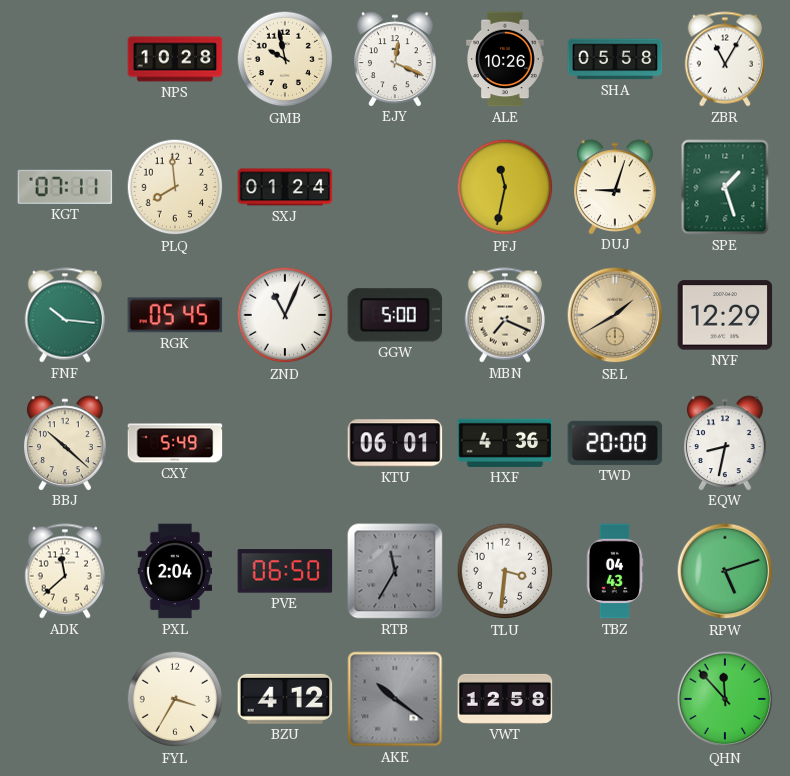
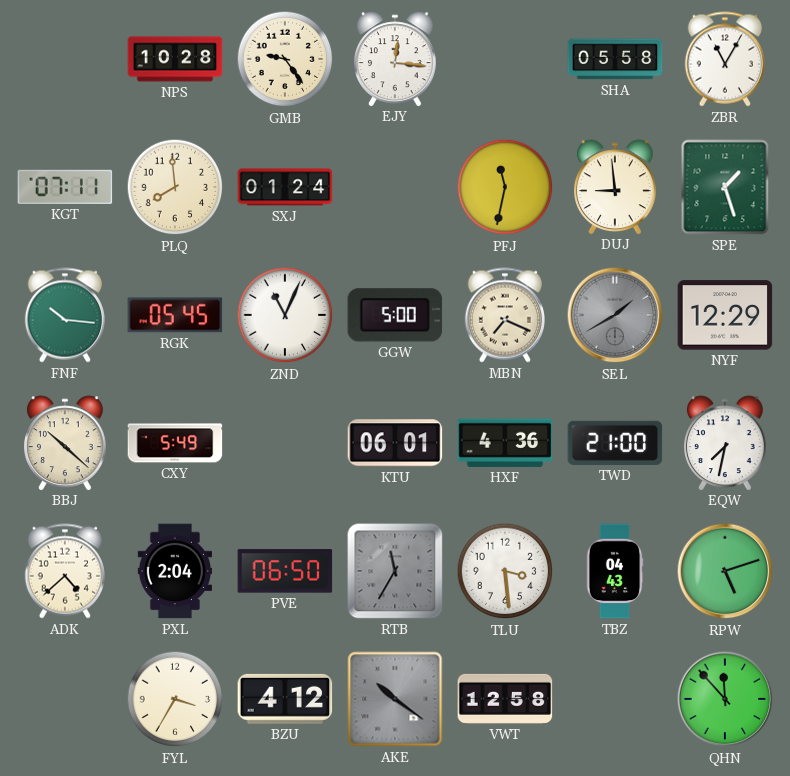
GMB: 9:58 -> 9:24
EJY: 12:19 -> 12:16
ALE: 10:26 -> none
DUJ: 9:03 -> 8:59
SEL dial: champagne -> grey
TWD: 20:00 -> 21:00
EQW: 8:32 -> 7:32
ADK: 11:38 -> 4:38
TLU: 3:31 -> 3:29
